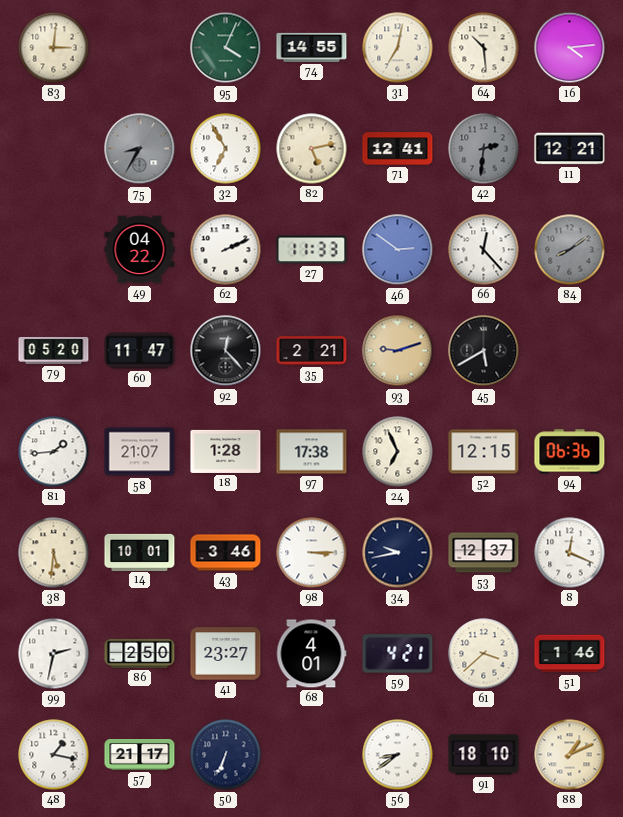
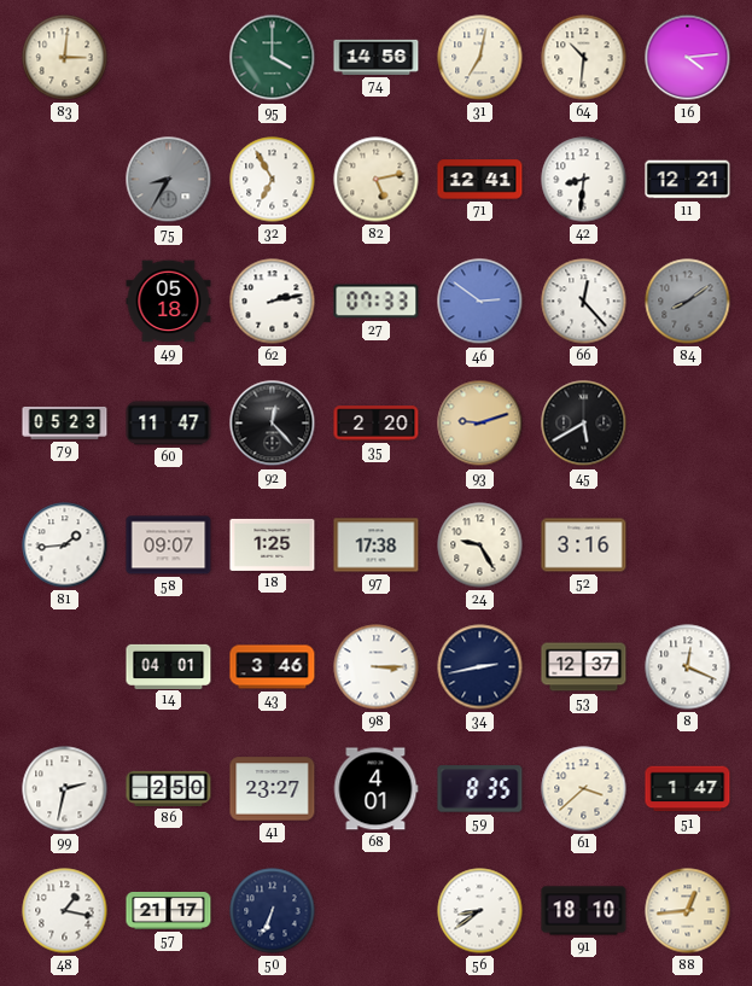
95: 4:04 -> 4:00
74: 14:55 -> 14:56
64: 10:29 -> 10:31
42: 2:31 -> 8:31
42 dial: grey -> white
49: 04:22 -> 05:18
62: 2:11 -> 2:13
27: 11:33 -> 07:33
79: 05:20 -> 05:23
35: 2:21 -> 2:20
58: 21:07 -> 09:07
18: 1:28 -> 1:25
24: 6:56 -> 9:25
52: 12:15 -> 3:16
94: 06:36 -> none
38: 5:31 -> none
14: 10:01 -> 04:01
34: 9:43 -> 2:43
59: 4:21 -> 8:35
51: 1:46 -> 1:47
88: 1:11 -> 12:44
